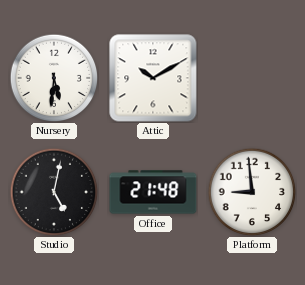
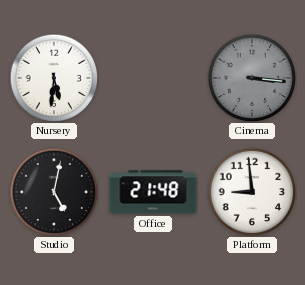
Attic: 10:10 -> none
Cinema: none -> 3:16
